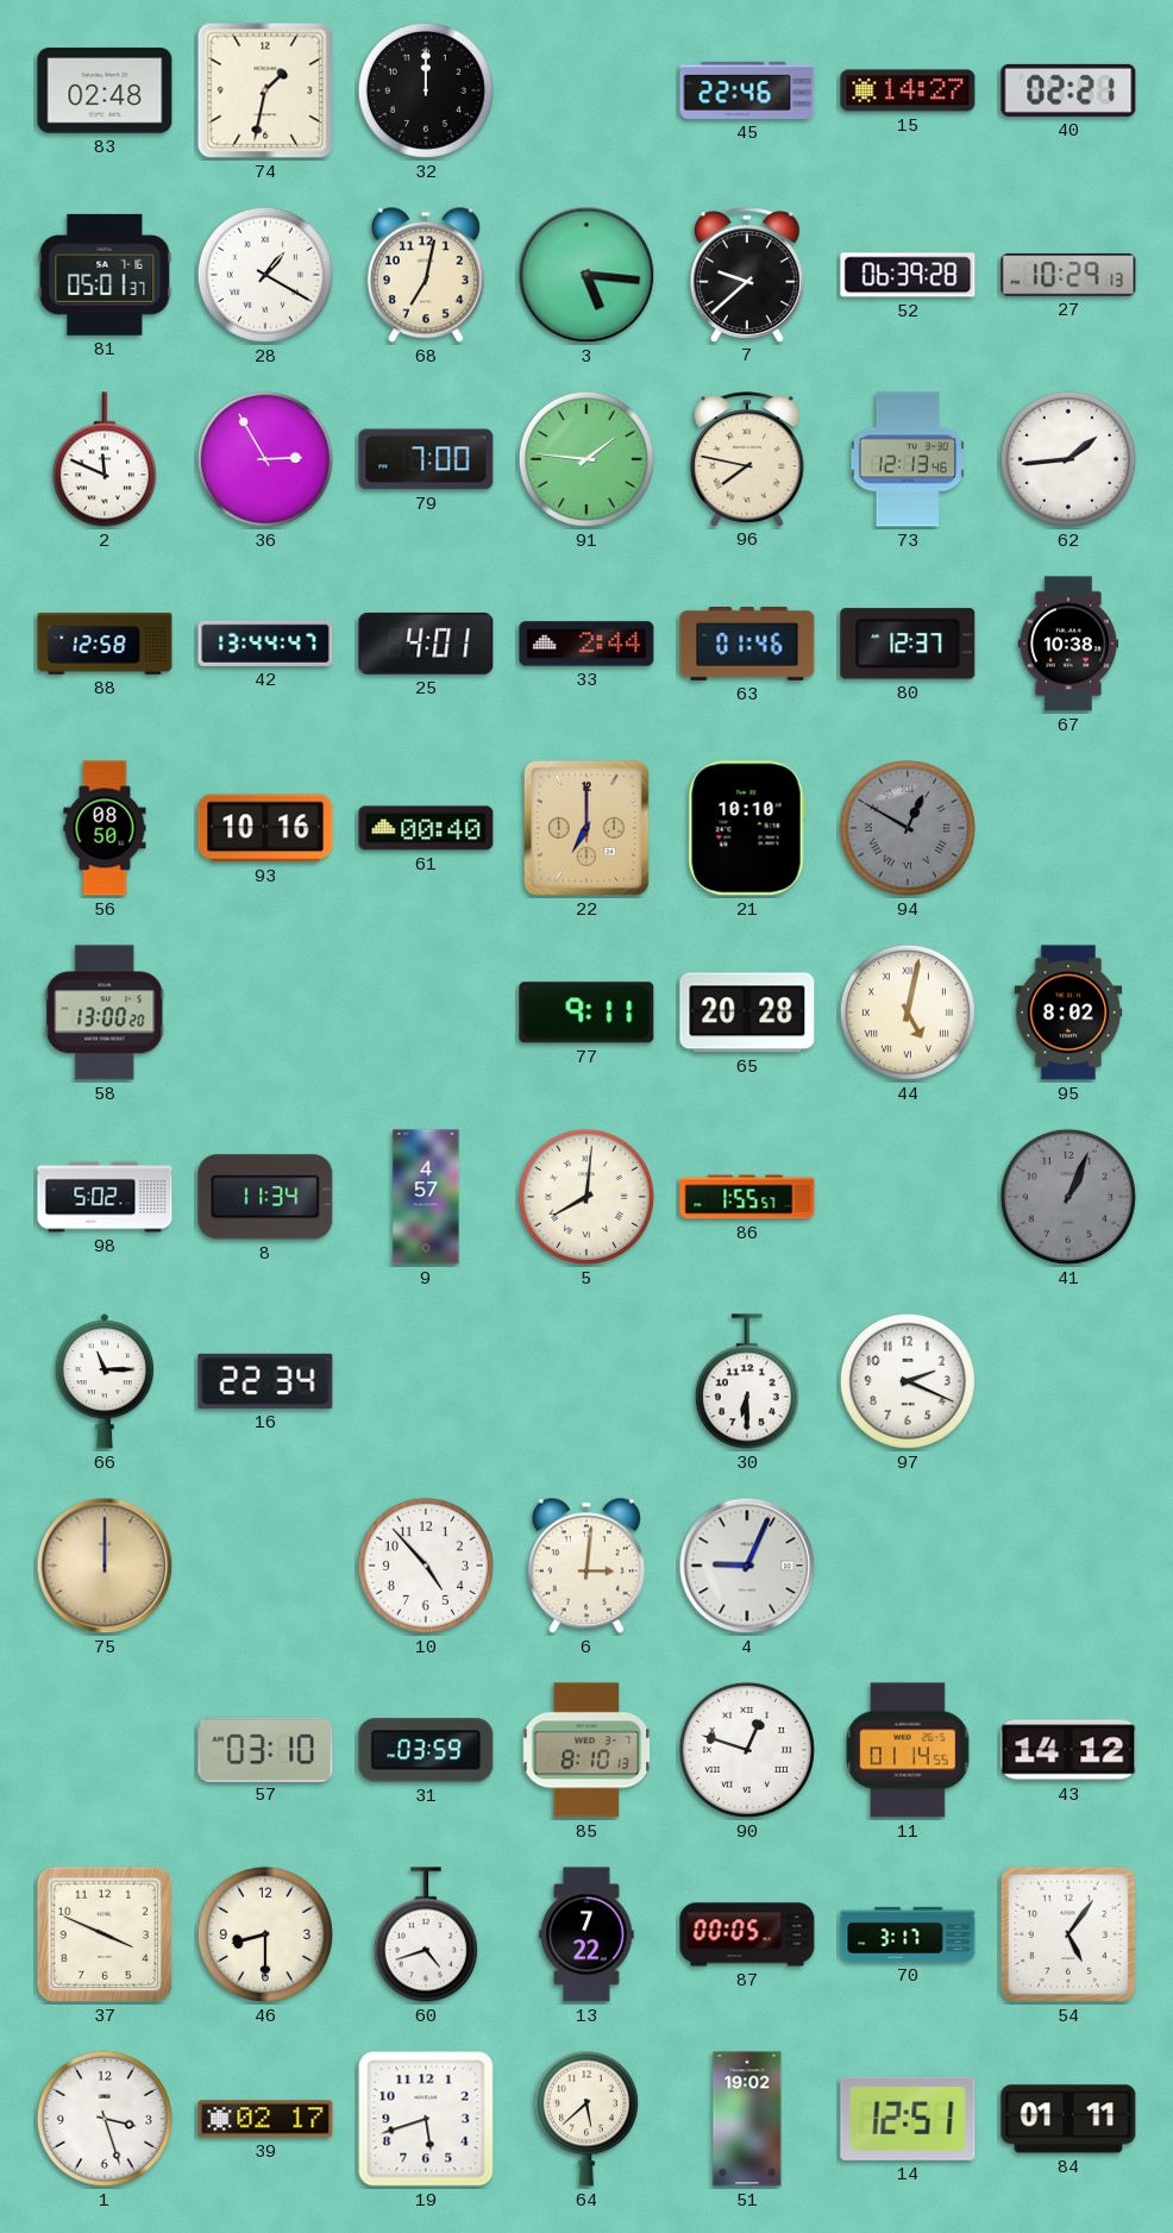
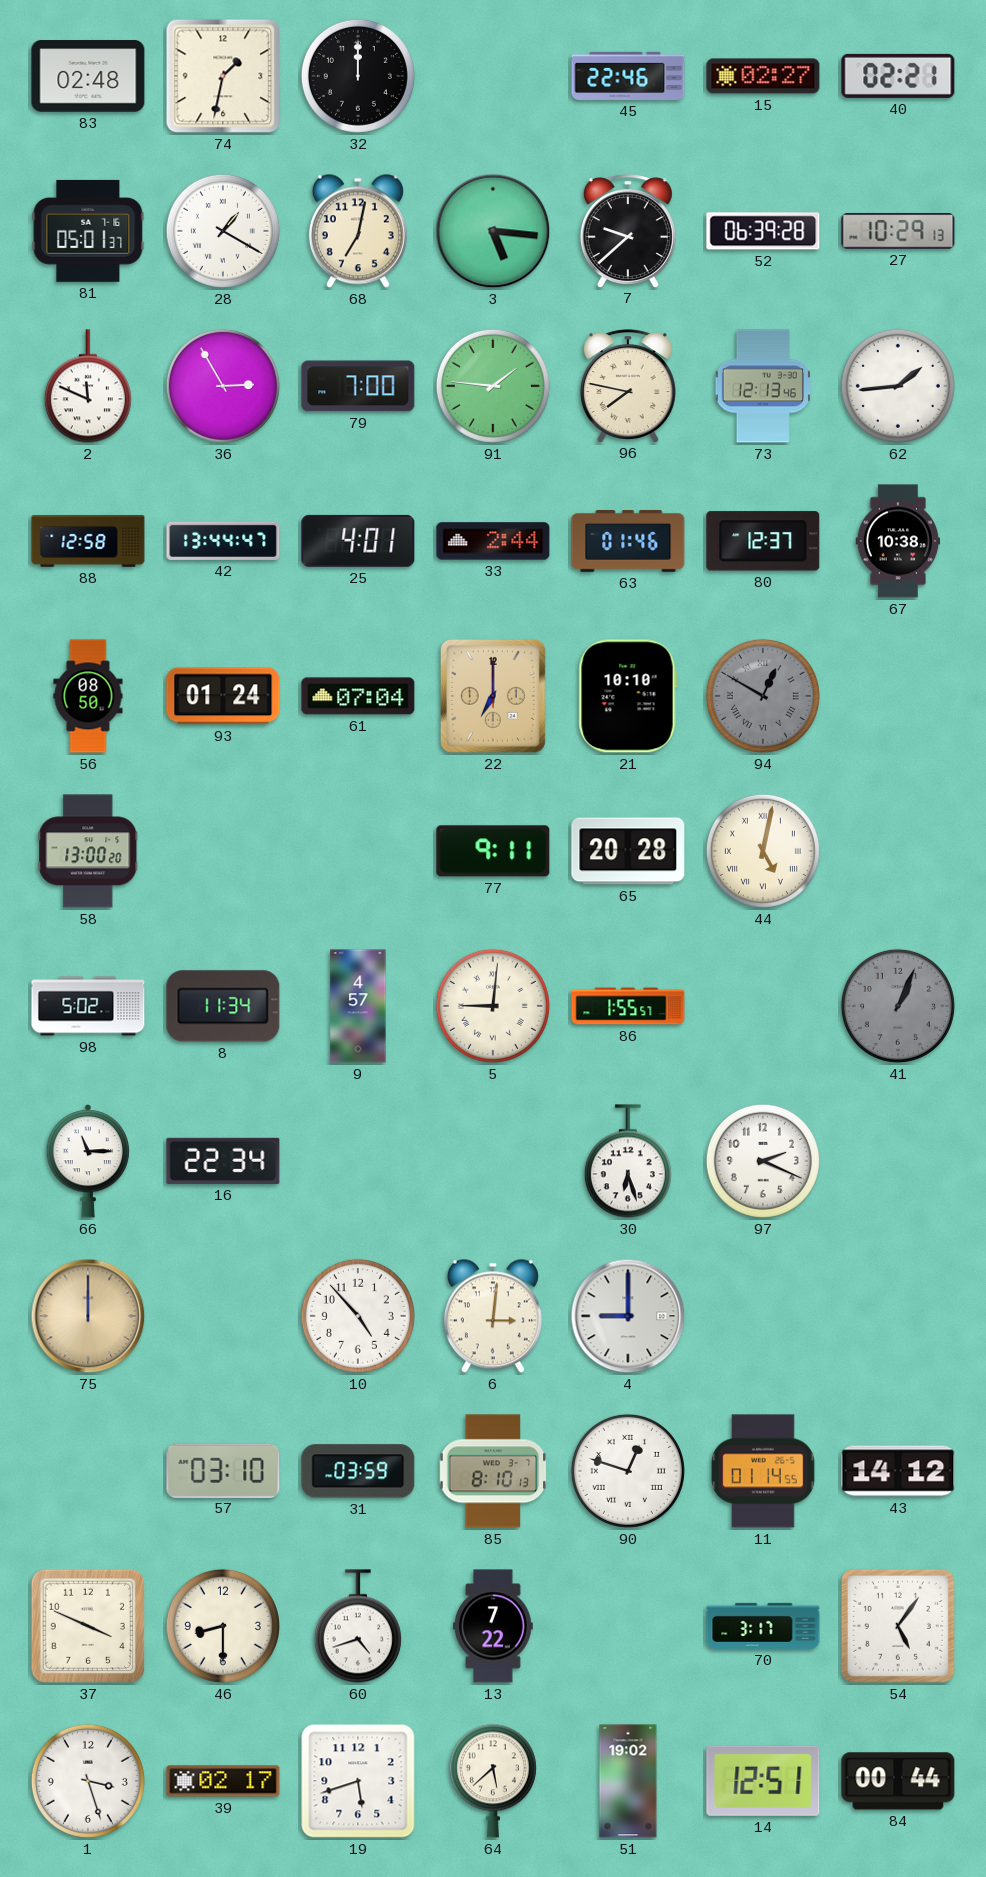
15: 14:27 -> 02:27
93: 10:16 -> 01:24
61: 00:40 -> 07:04
95: 8:02 -> none
5: 8:01 -> 9:01
30: 6:30 -> 6:27
4: 9:04 -> 9:00
87: 00:05 -> none
84: 01:11 -> 00:44
